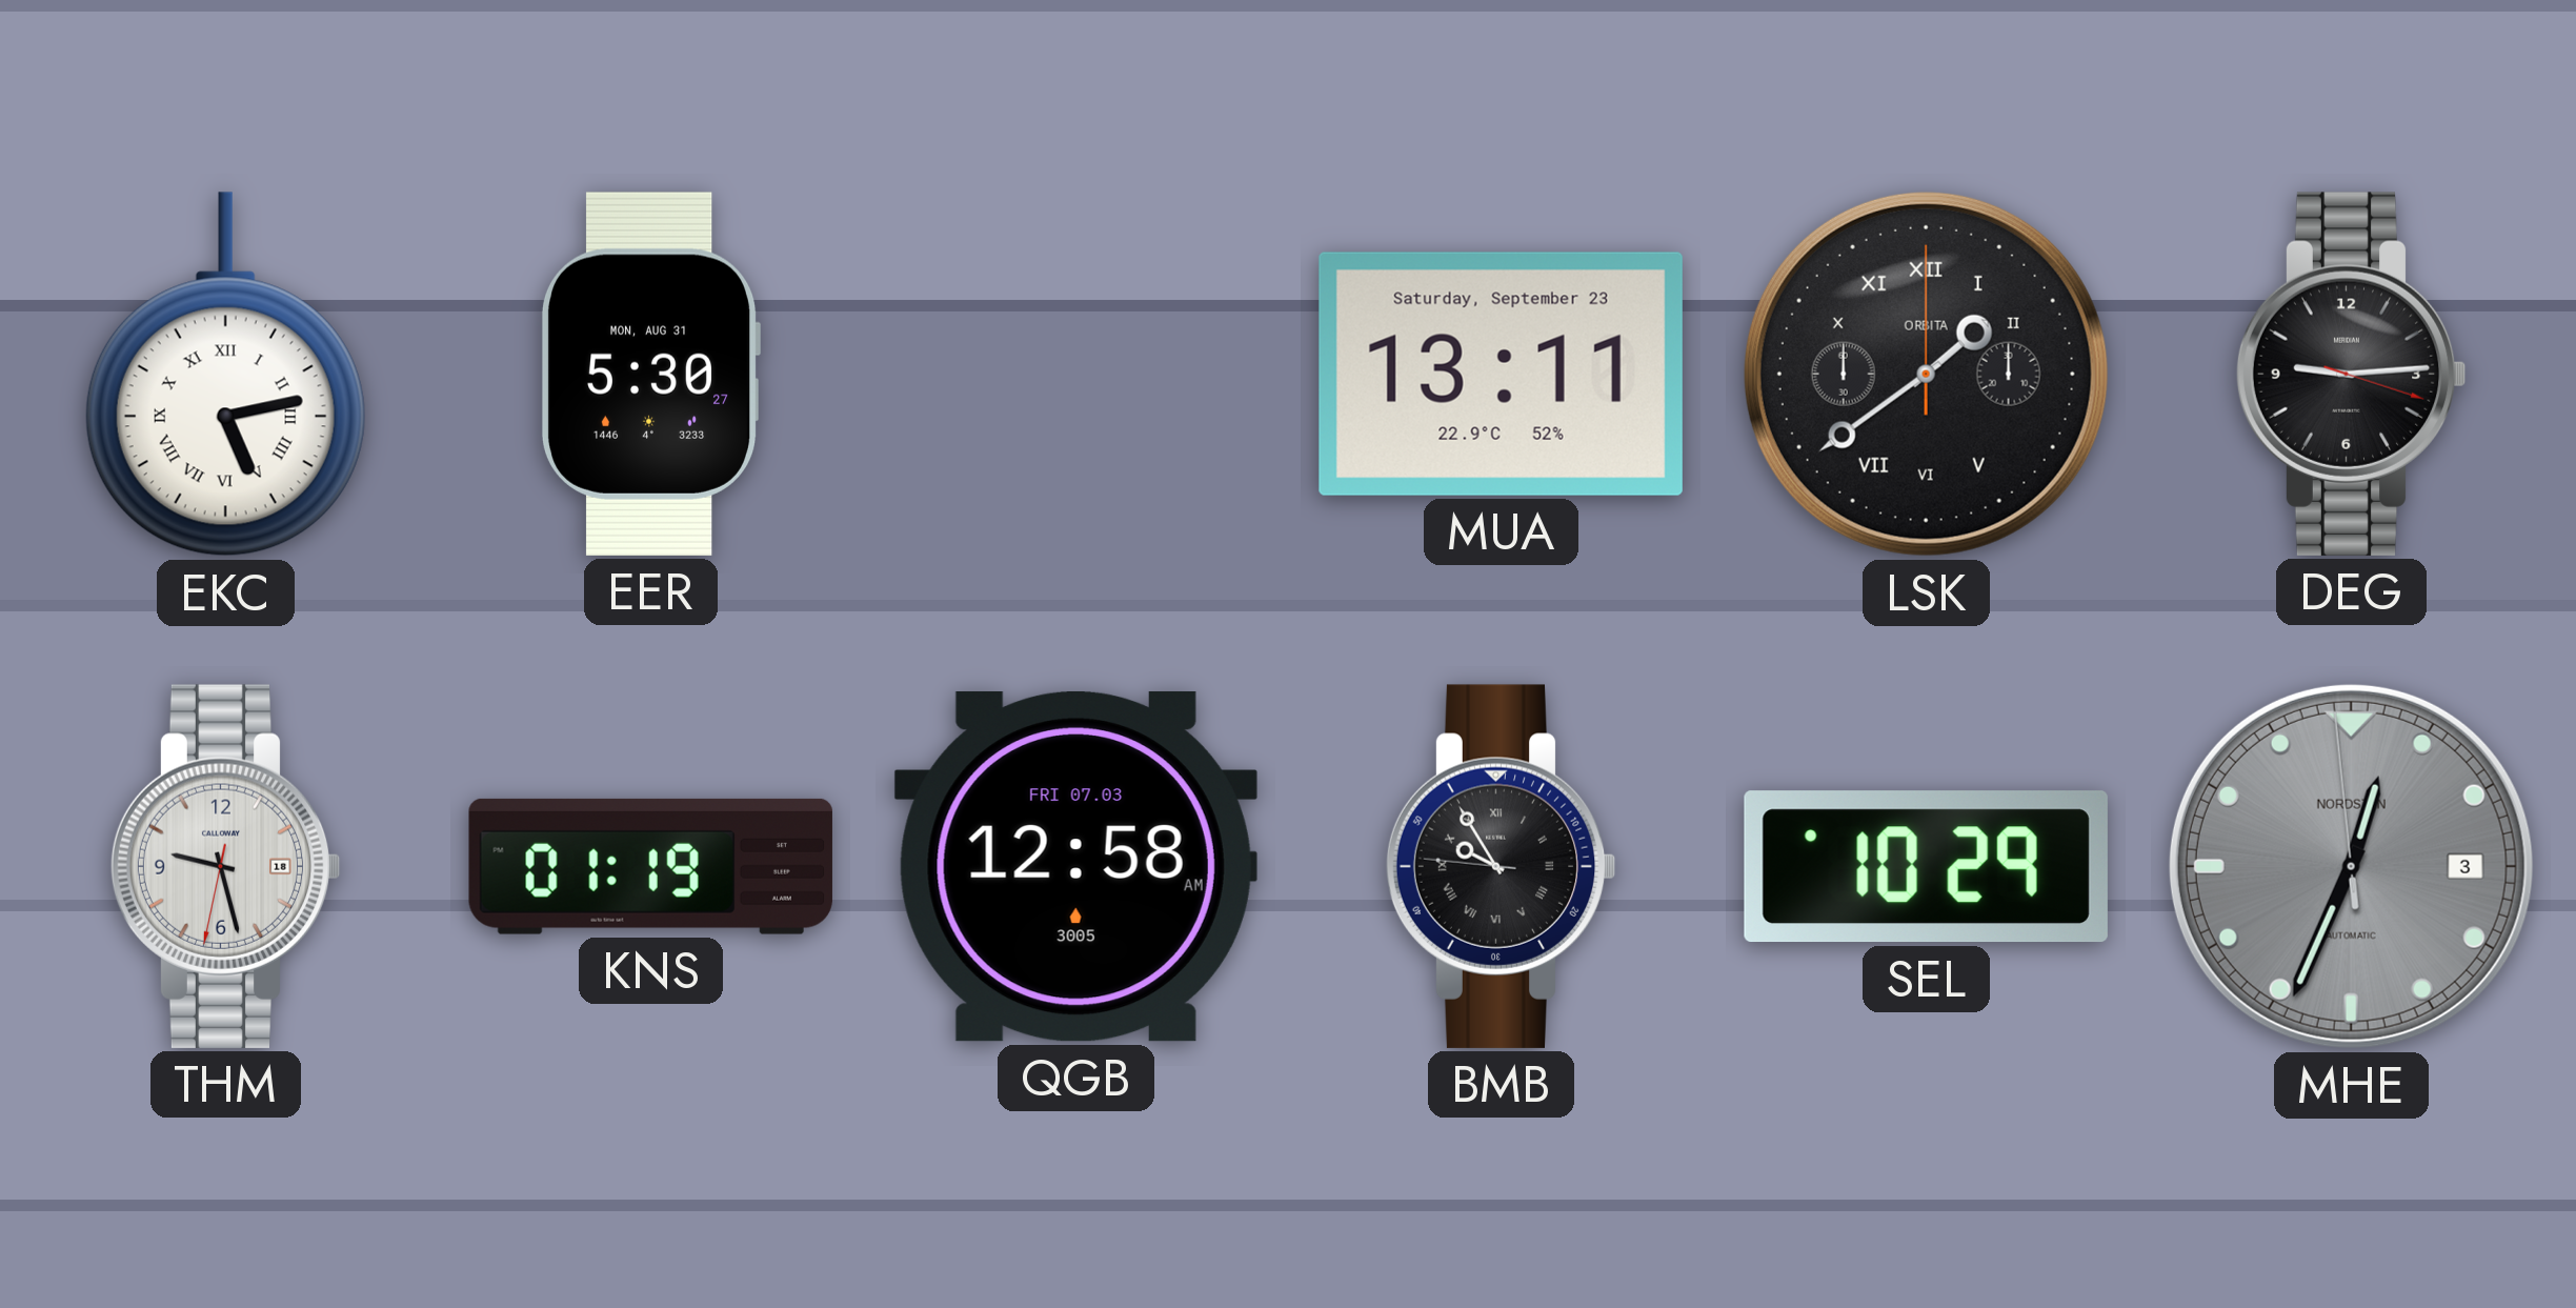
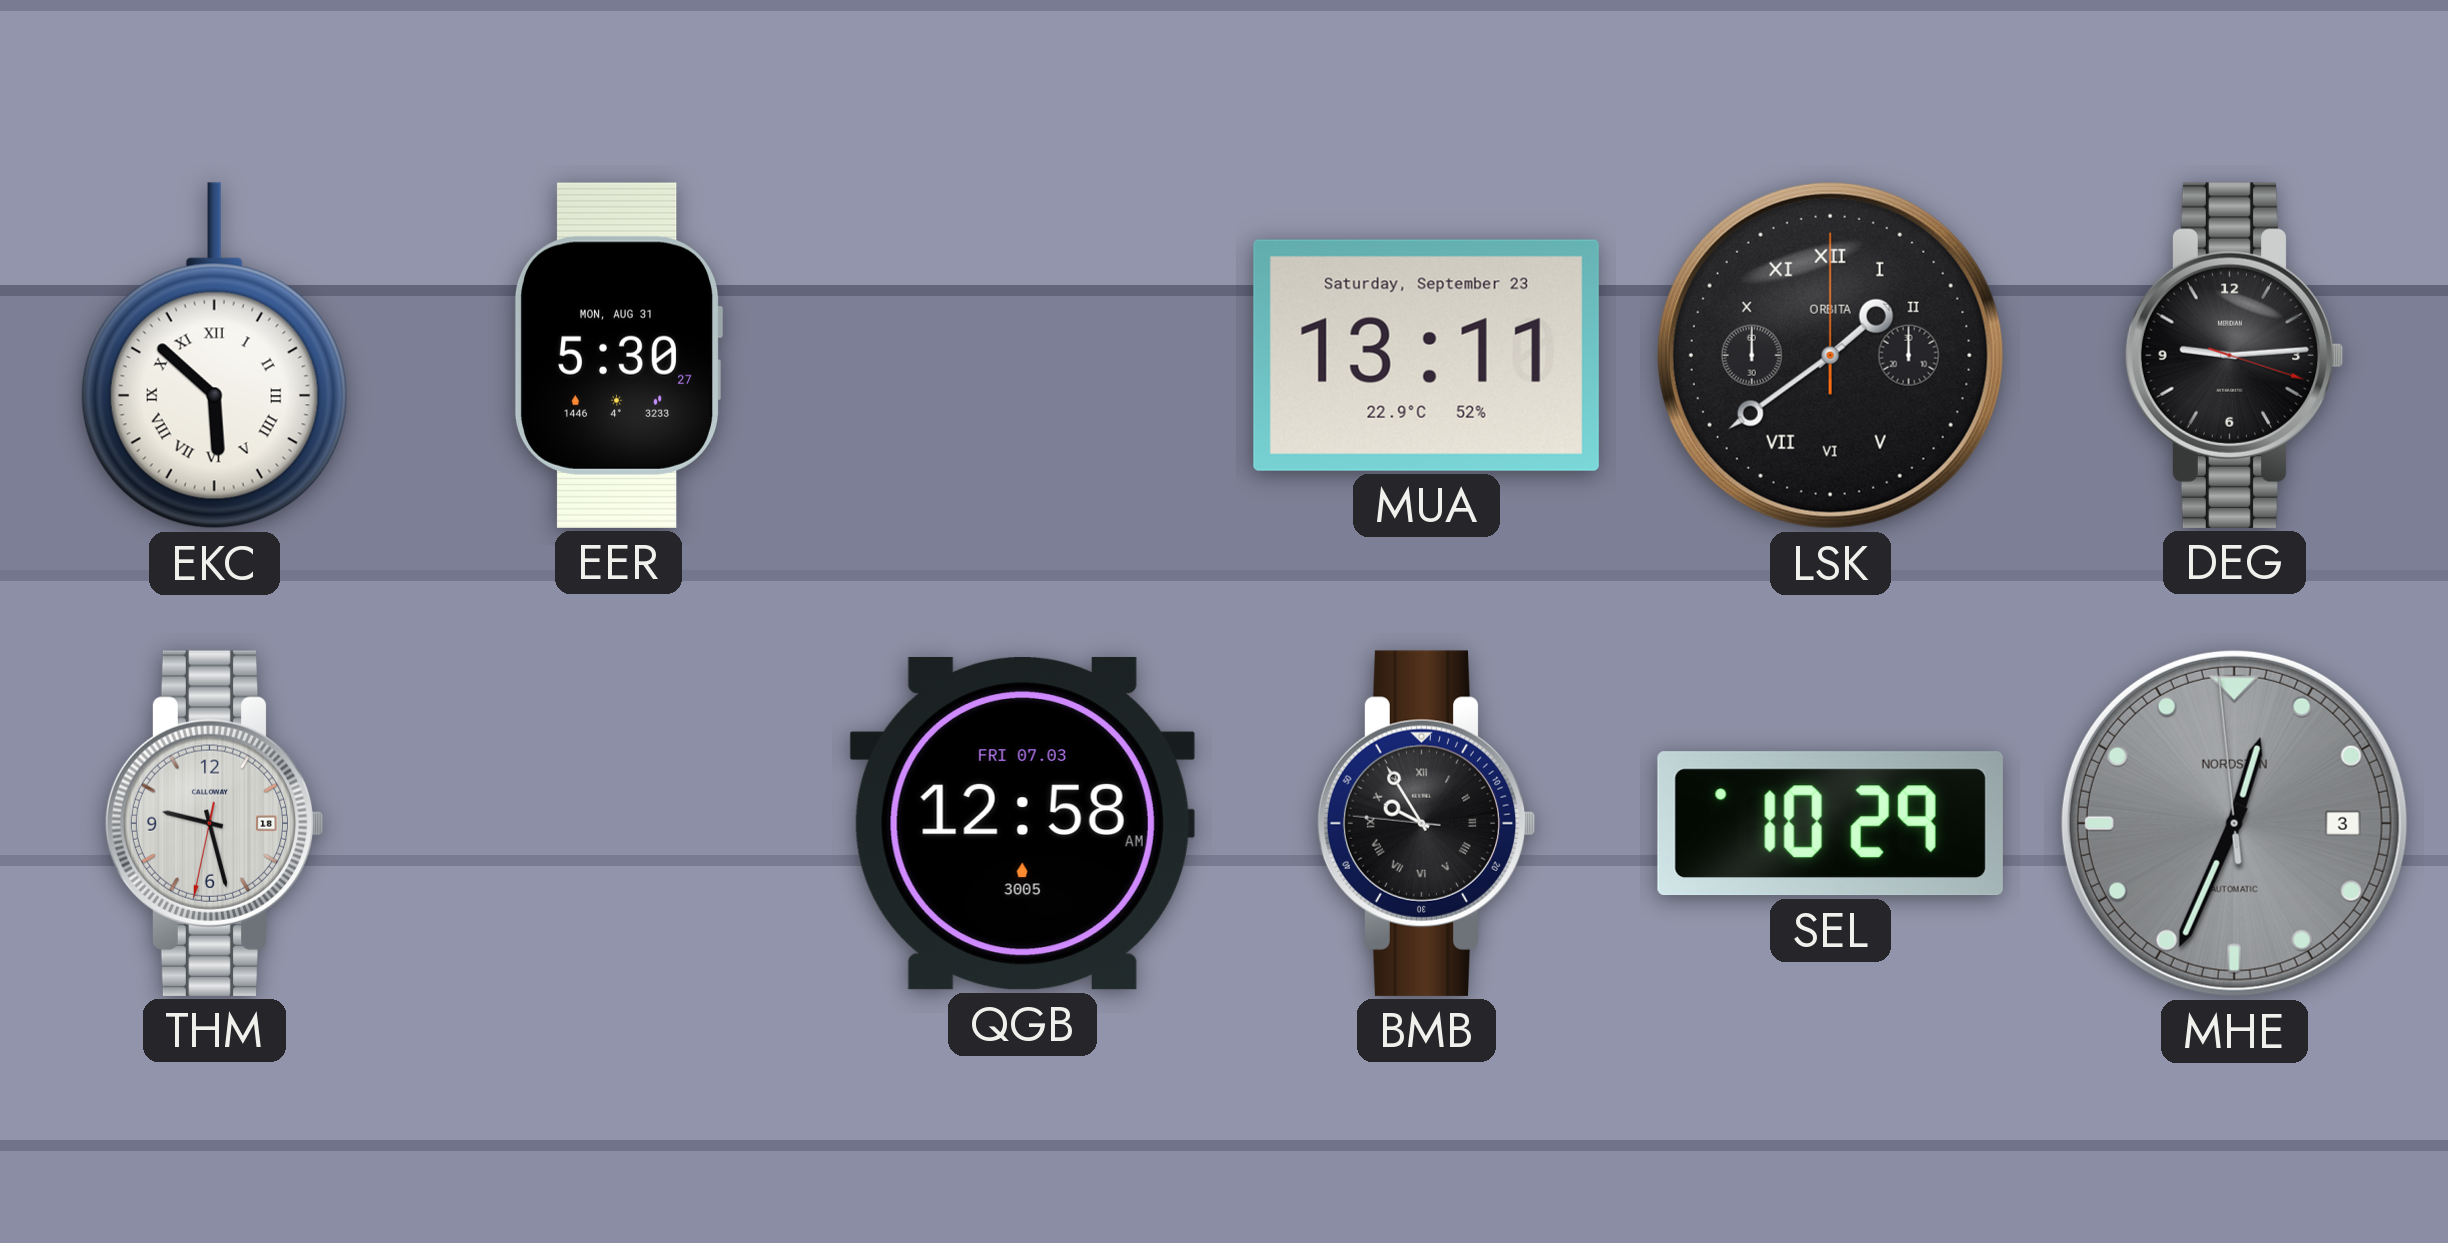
EKC: 5:13 -> 5:52
KNS: 01:19 -> none
